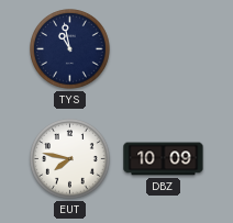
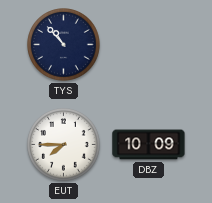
TYS: 10:58 -> 10:53
EUT: 7:47 -> 7:45
